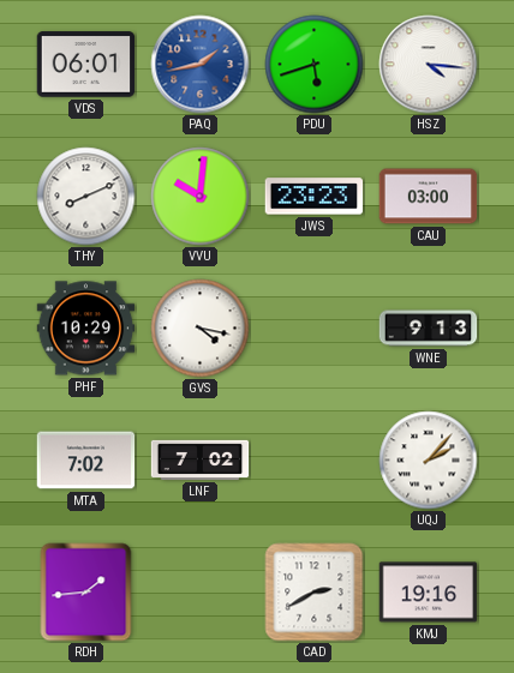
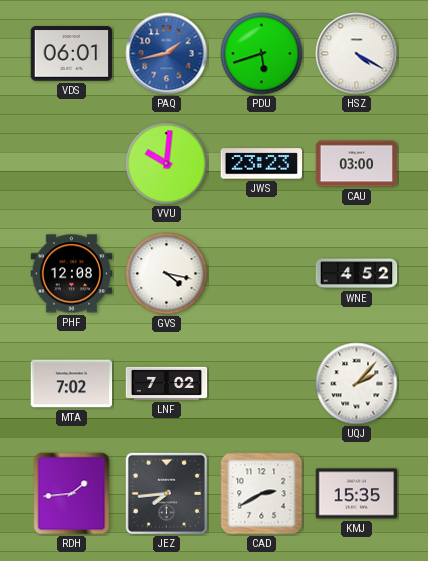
HSZ: 4:16 -> 4:20
THY: 8:11 -> none
PHF: 10:29 -> 12:08
WNE: 9:13 -> 4:52
JEZ: none -> 7:44
KMJ: 19:16 -> 15:35
